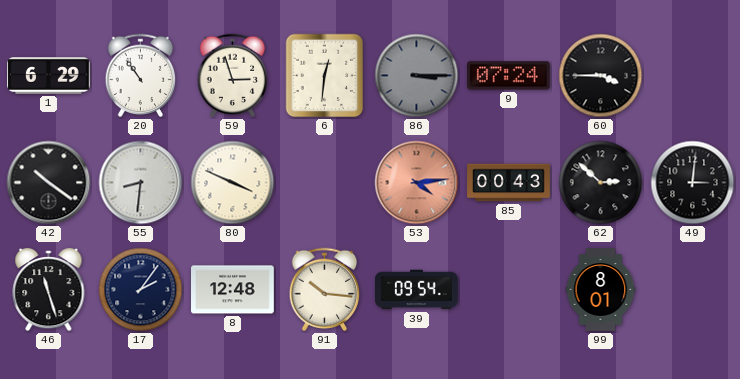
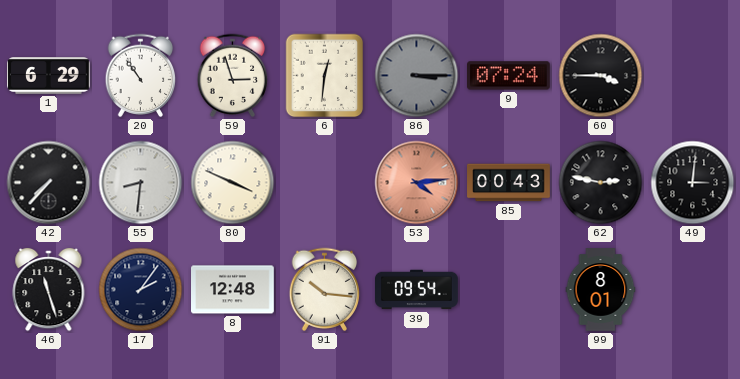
42: 10:21 -> 7:37
62: 2:52 -> 2:47
